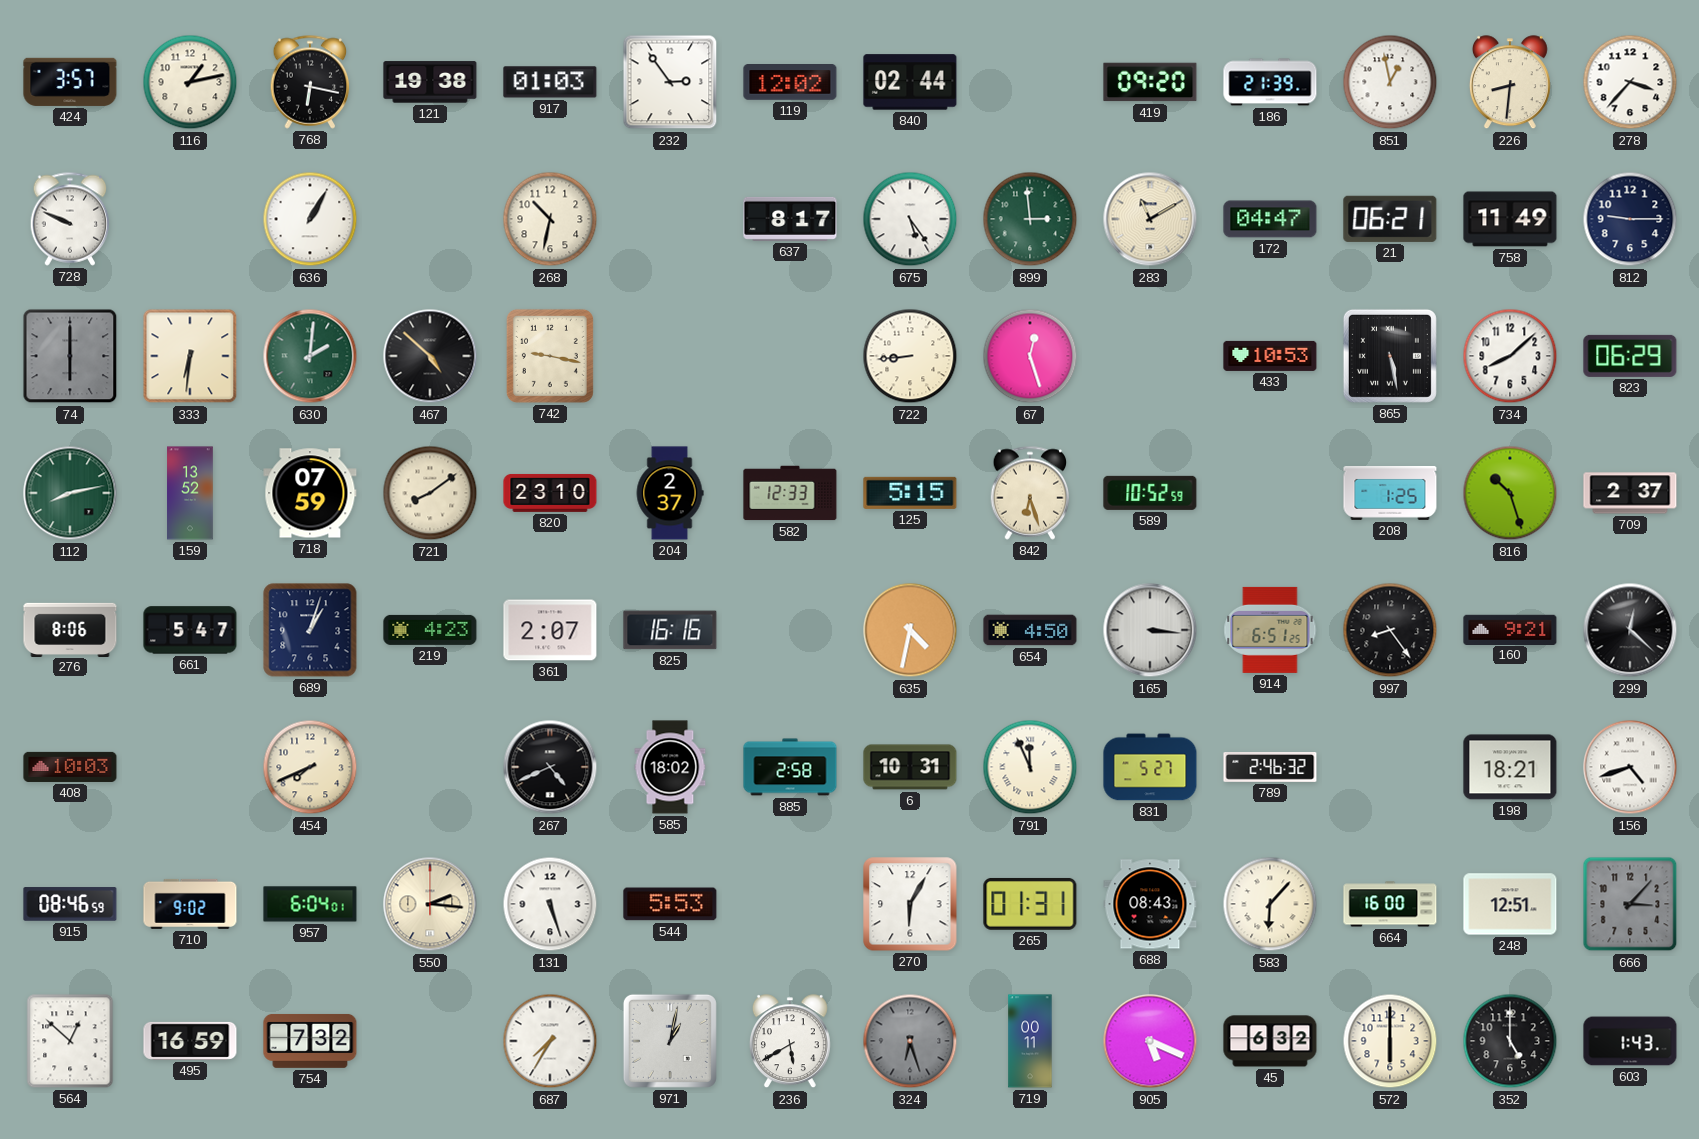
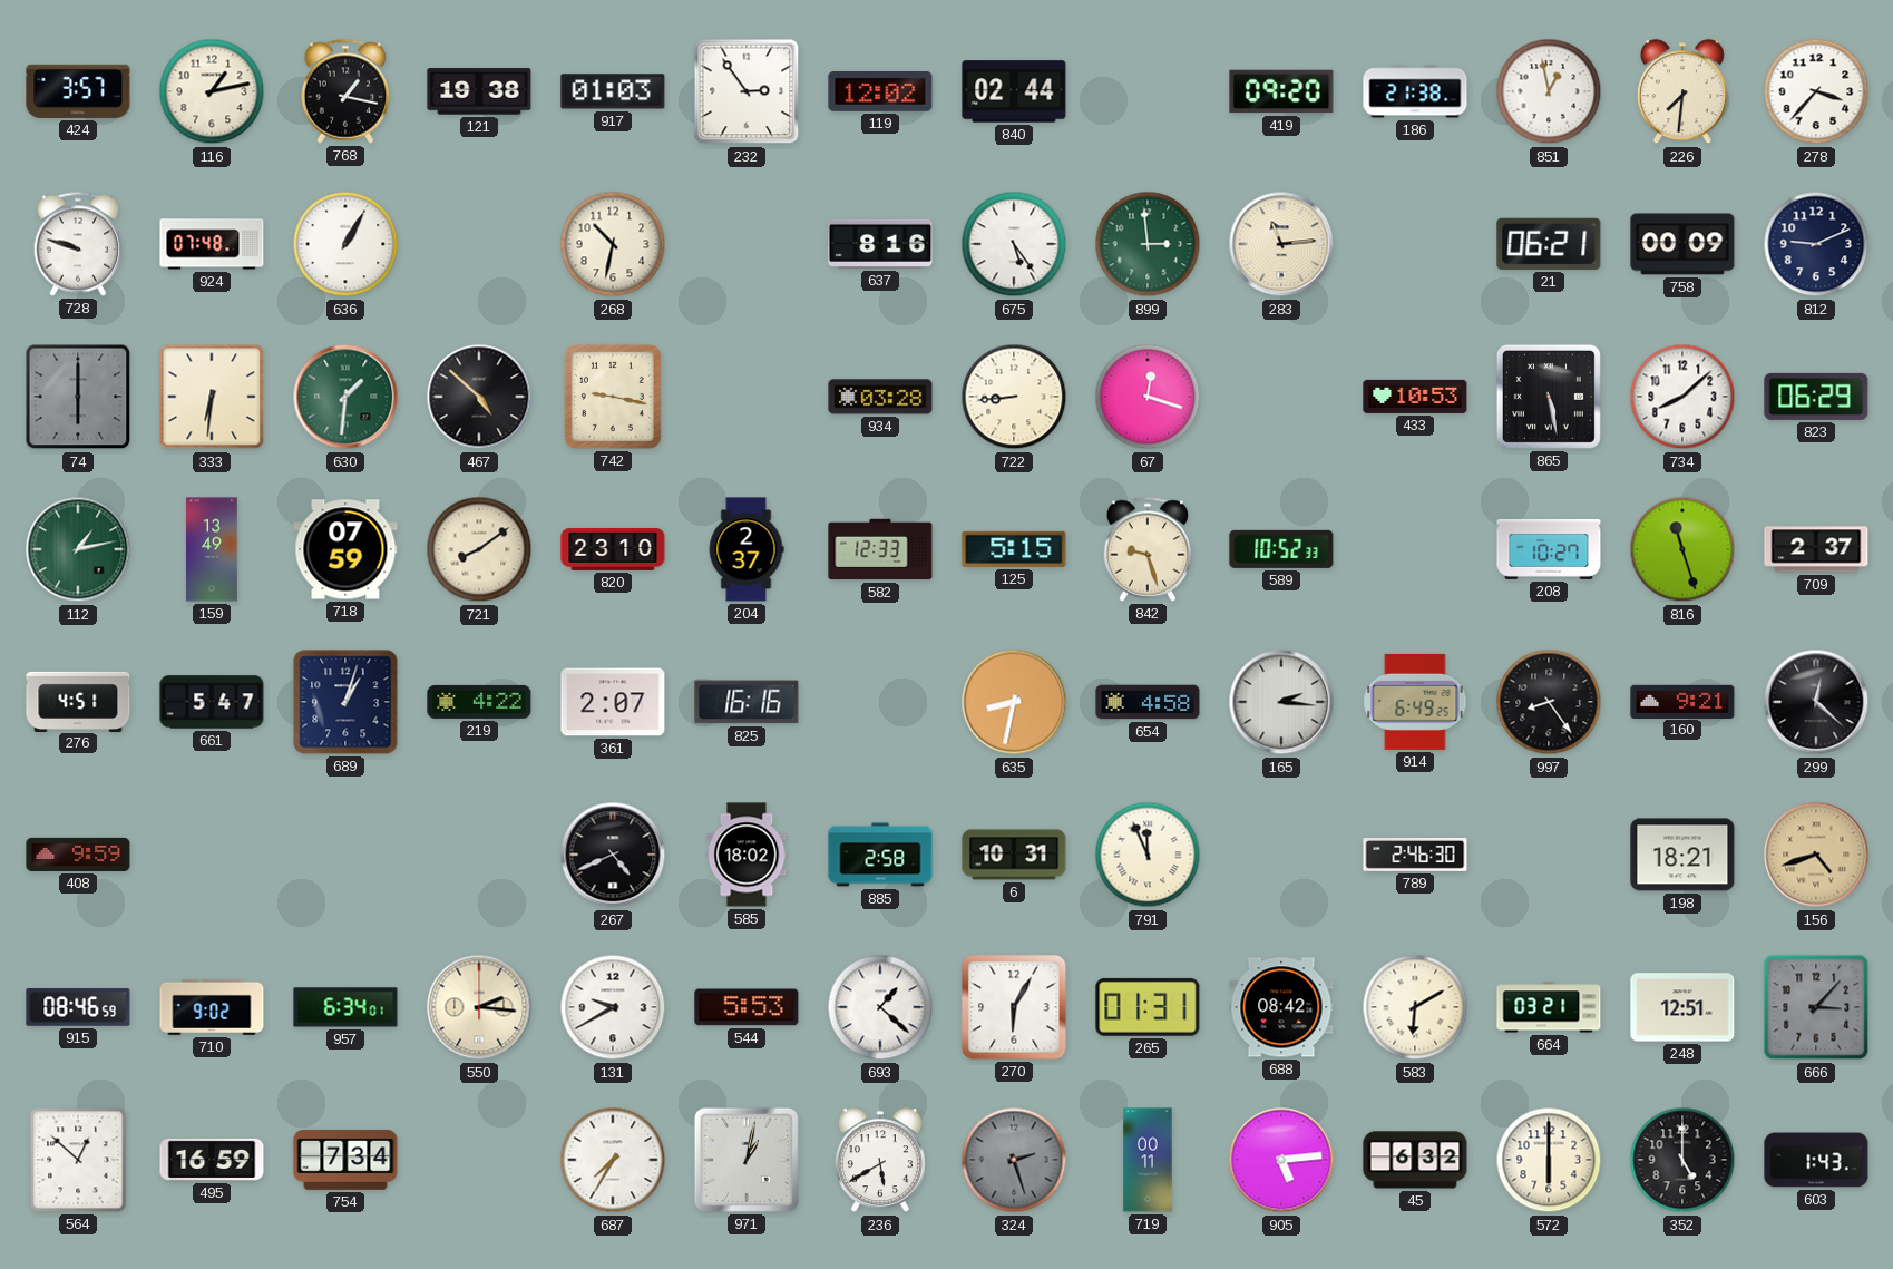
768: 6:17 -> 1:17
186: 21:39 -> 21:38
226: 8:31 -> 7:31
728: 9:49 -> 9:48
924: none -> 07:48
637: 8:17 -> 8:16
283: 11:10 -> 11:14
172: 04:47 -> none
758: 11:49 -> 00:09
812: 9:15 -> 9:11
630: 2:01 -> 1:31
934: none -> 03:28
67: 12:27 -> 12:18
112: 8:13 -> 1:13
159: 13:52 -> 13:49
842: 6:27 -> 9:27
589: 10:52:59 -> 10:52:33
208: 1:25 -> 10:27
816: 10:27 -> 11:27
276: 8:06 -> 4:51
219: 4:23 -> 4:22
635: 4:32 -> 8:32
654: 4:50 -> 4:58
165: 3:16 -> 2:16
914: 6:51 -> 6:49
408: 10:03 -> 9:59
454: 7:41 -> none
831: 5:27 -> none
789: 2:46:32 -> 2:46:30
156 dial: white -> champagne
957: 6:04 -> 6:34
131: 5:27 -> 9:40
693: none -> 1:22
688: 08:43 -> 08:42
583: 6:07 -> 6:10
664: 16:00 -> 03:21
754: 7:32 -> 7:34
324: 6:27 -> 2:27
905: 5:19 -> 5:14
